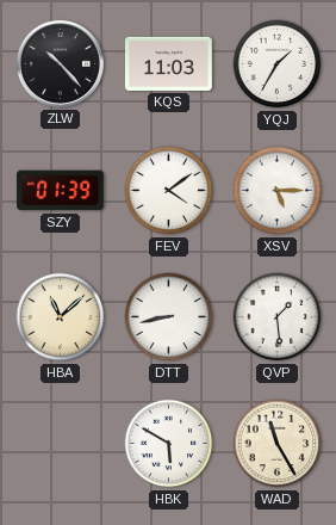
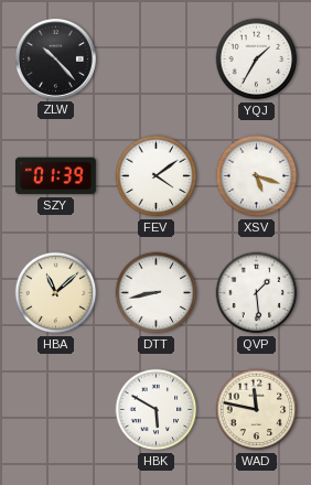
KQS: 11:03 -> none
XSV: 5:15 -> 5:18
WAD: 11:25 -> 11:47
